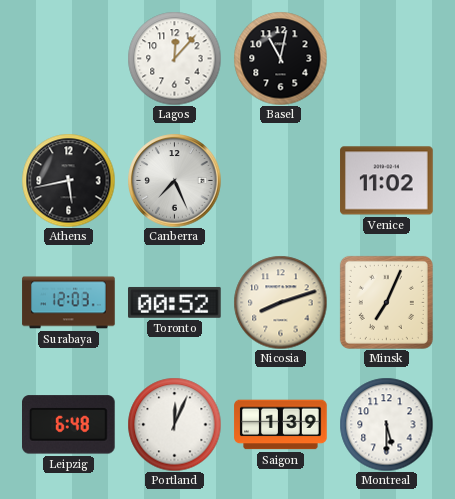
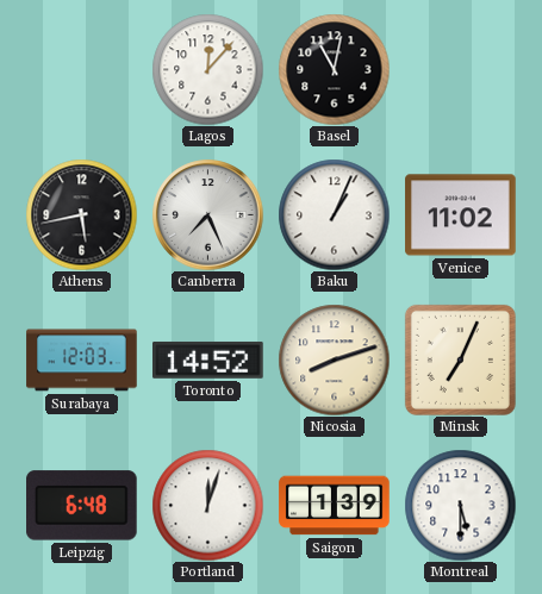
Baku: none -> 1:04
Toronto: 00:52 -> 14:52
Portland: 12:04 -> 12:03
